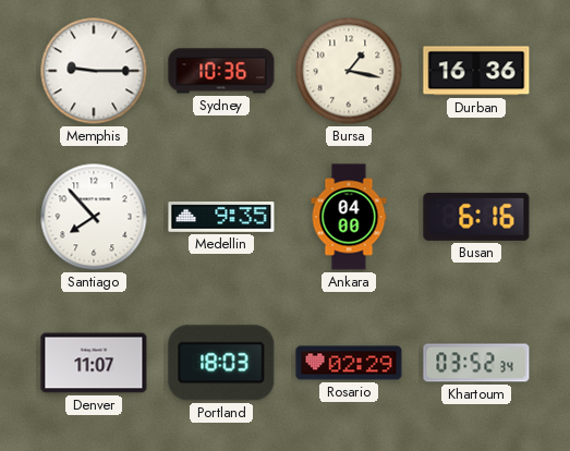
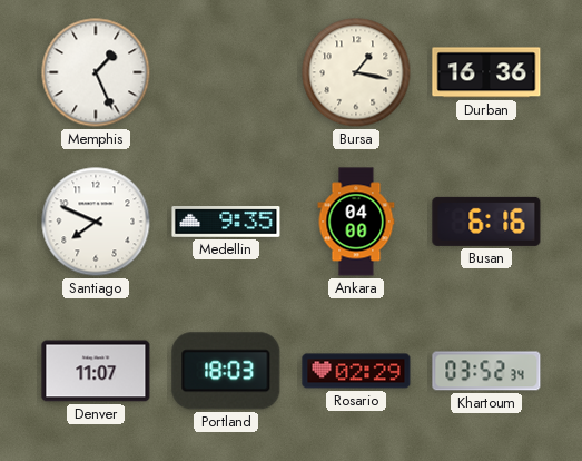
Memphis: 9:15 -> 1:26
Sydney: 10:36 -> none
Santiago: 7:53 -> 7:49
